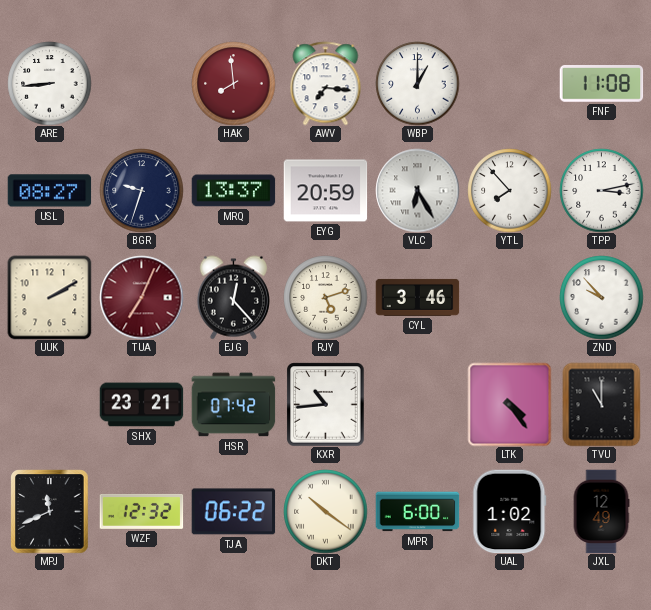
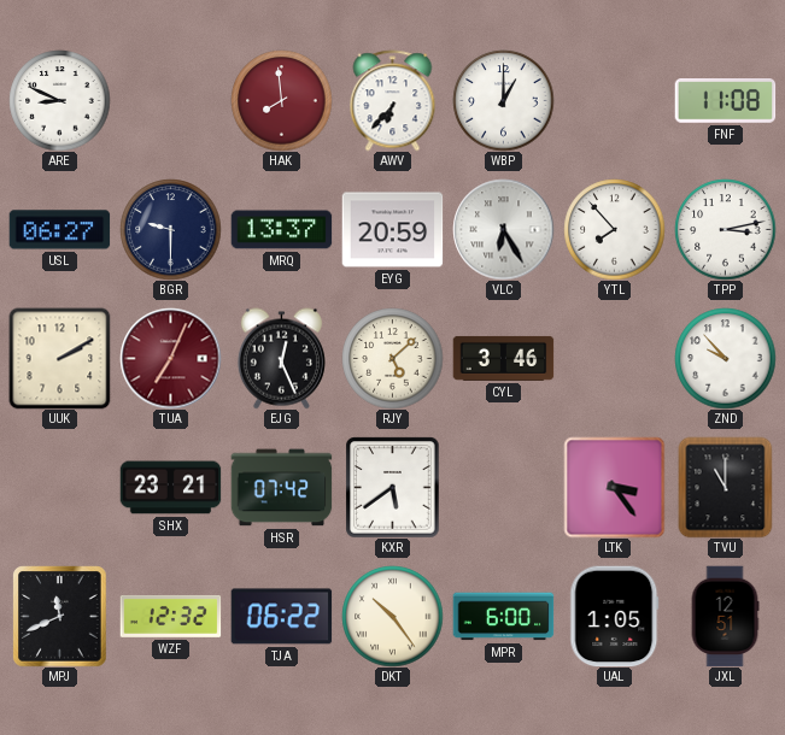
ARE: 8:44 -> 8:49
AWV: 7:16 -> 6:37
USL: 08:27 -> 06:27
BGR: 9:33 -> 9:30
EJG: 12:23 -> 12:26
RJY: 5:12 -> 5:08
KXR: 10:44 -> 5:39
LTK: 4:24 -> 3:24
DKT: 10:21 -> 10:24
UAL: 1:02 -> 1:05
JXL: 12:49 -> 12:51
